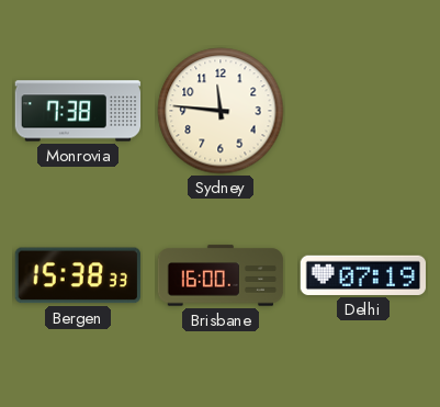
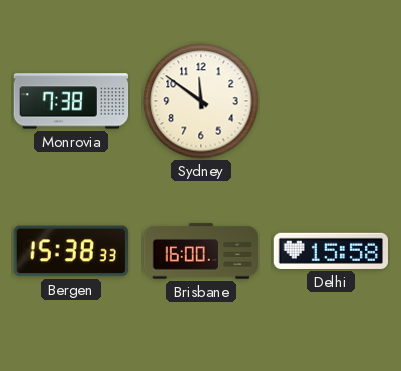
Sydney: 11:46 -> 11:51
Delhi: 07:19 -> 15:58
